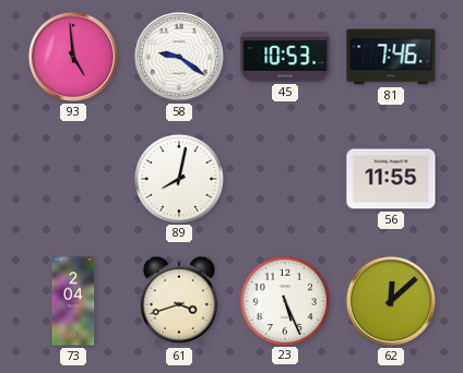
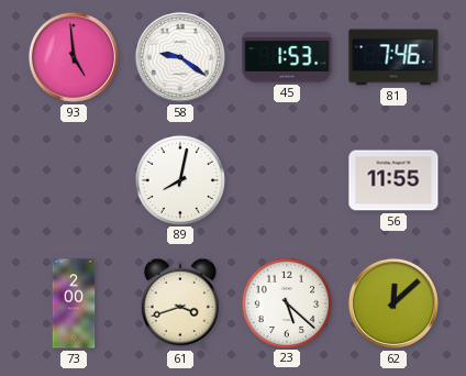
45: 10:53 -> 1:53
73: 2:04 -> 2:00
23: 5:26 -> 5:22
